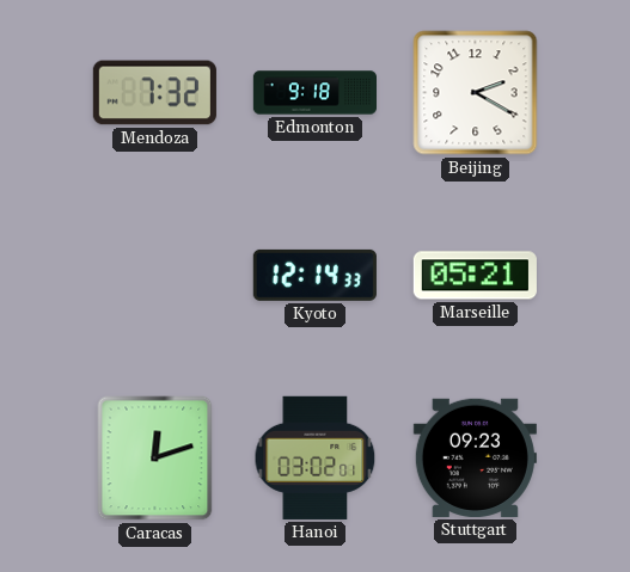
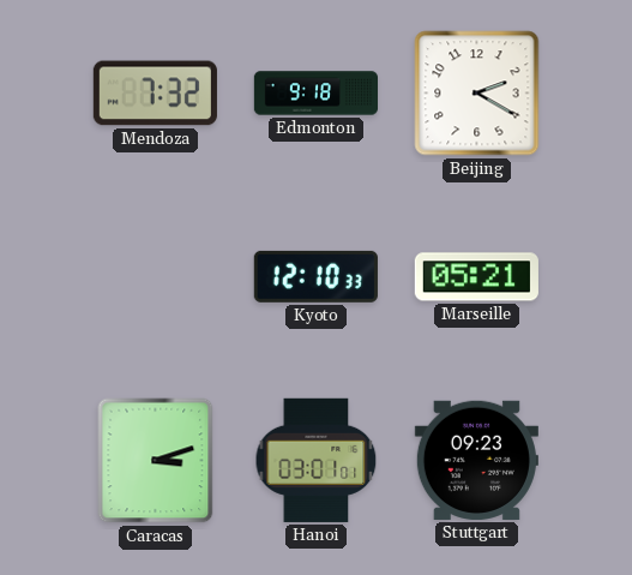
Kyoto: 12:14 -> 12:10
Caracas: 12:12 -> 3:12
Hanoi: 03:02 -> 03:01
